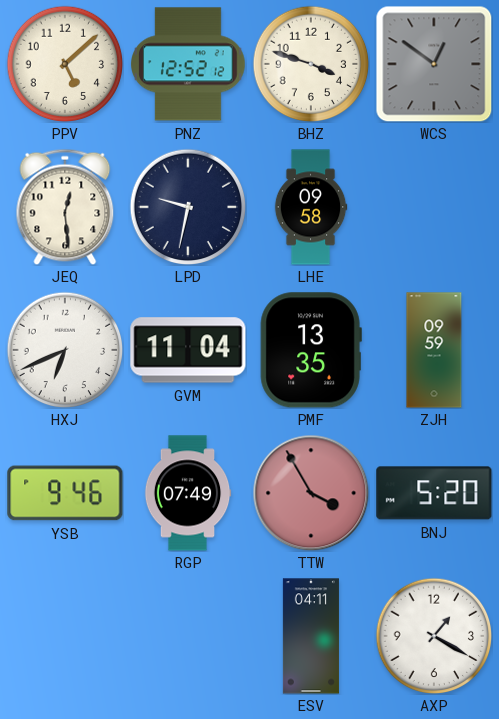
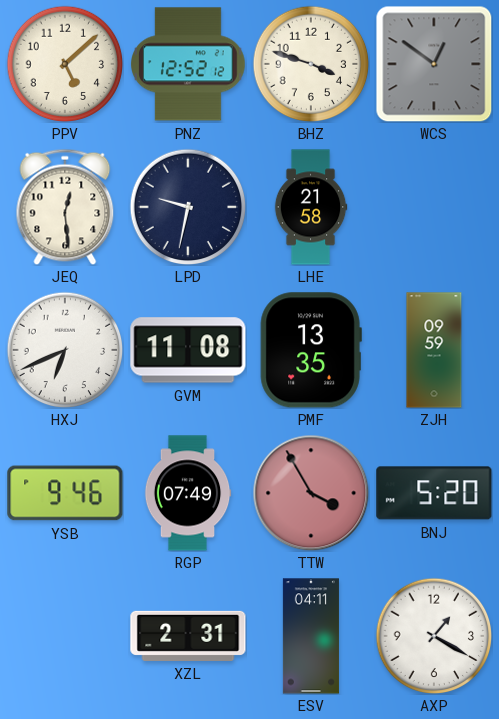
LHE: 09:58 -> 21:58
GVM: 11:04 -> 11:08
XZL: none -> 2:31
